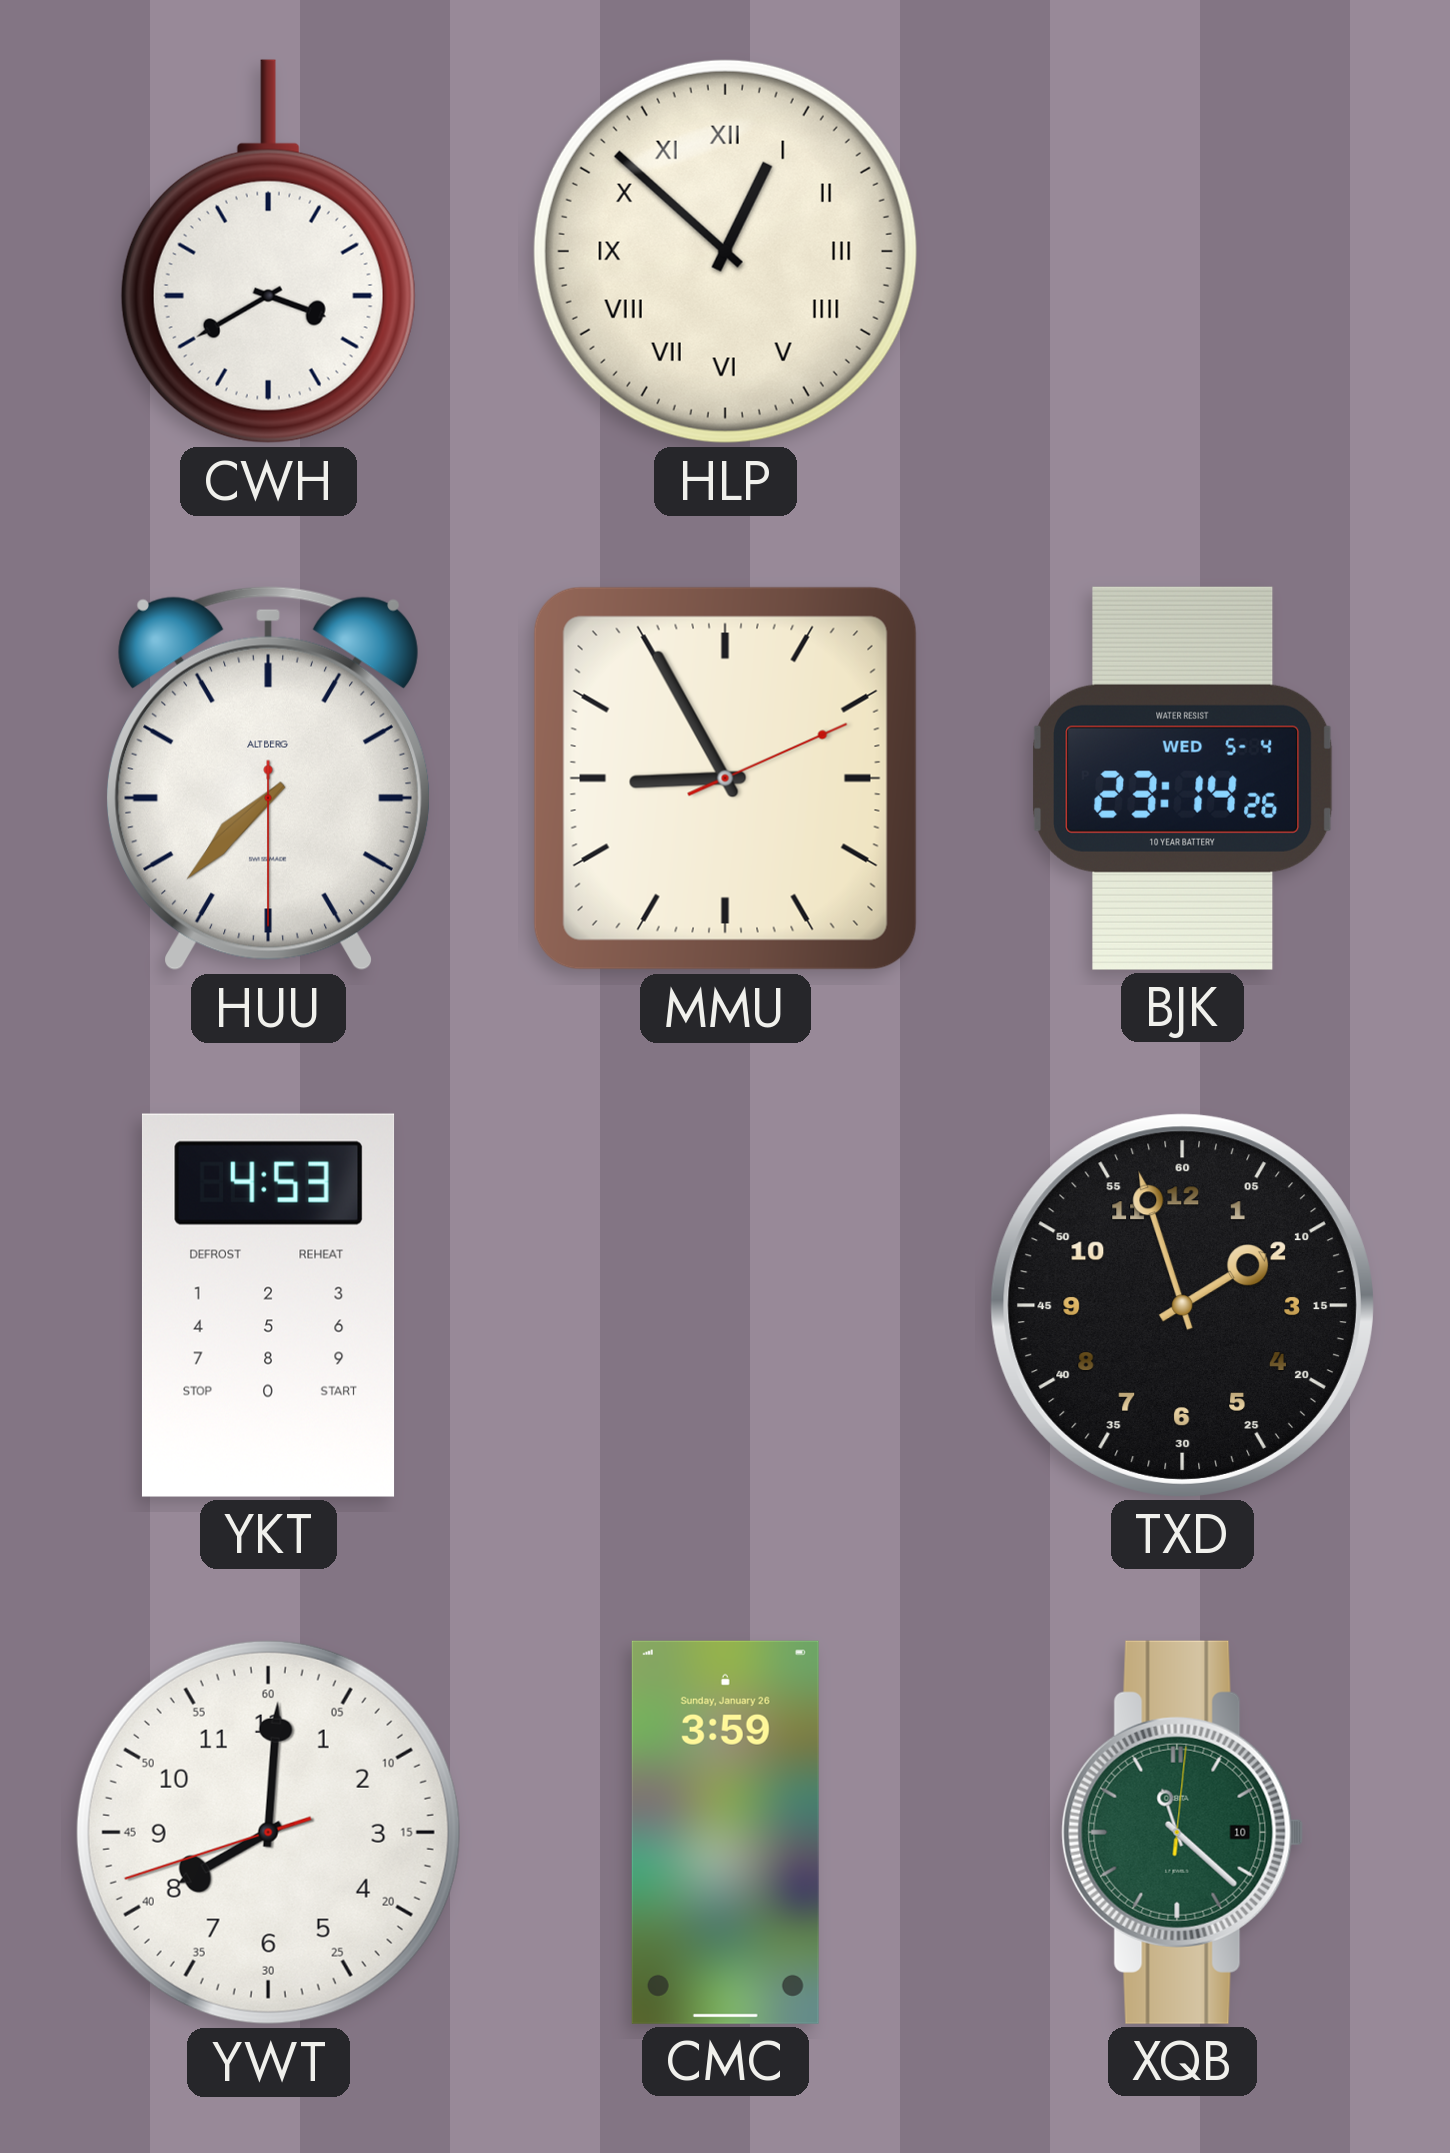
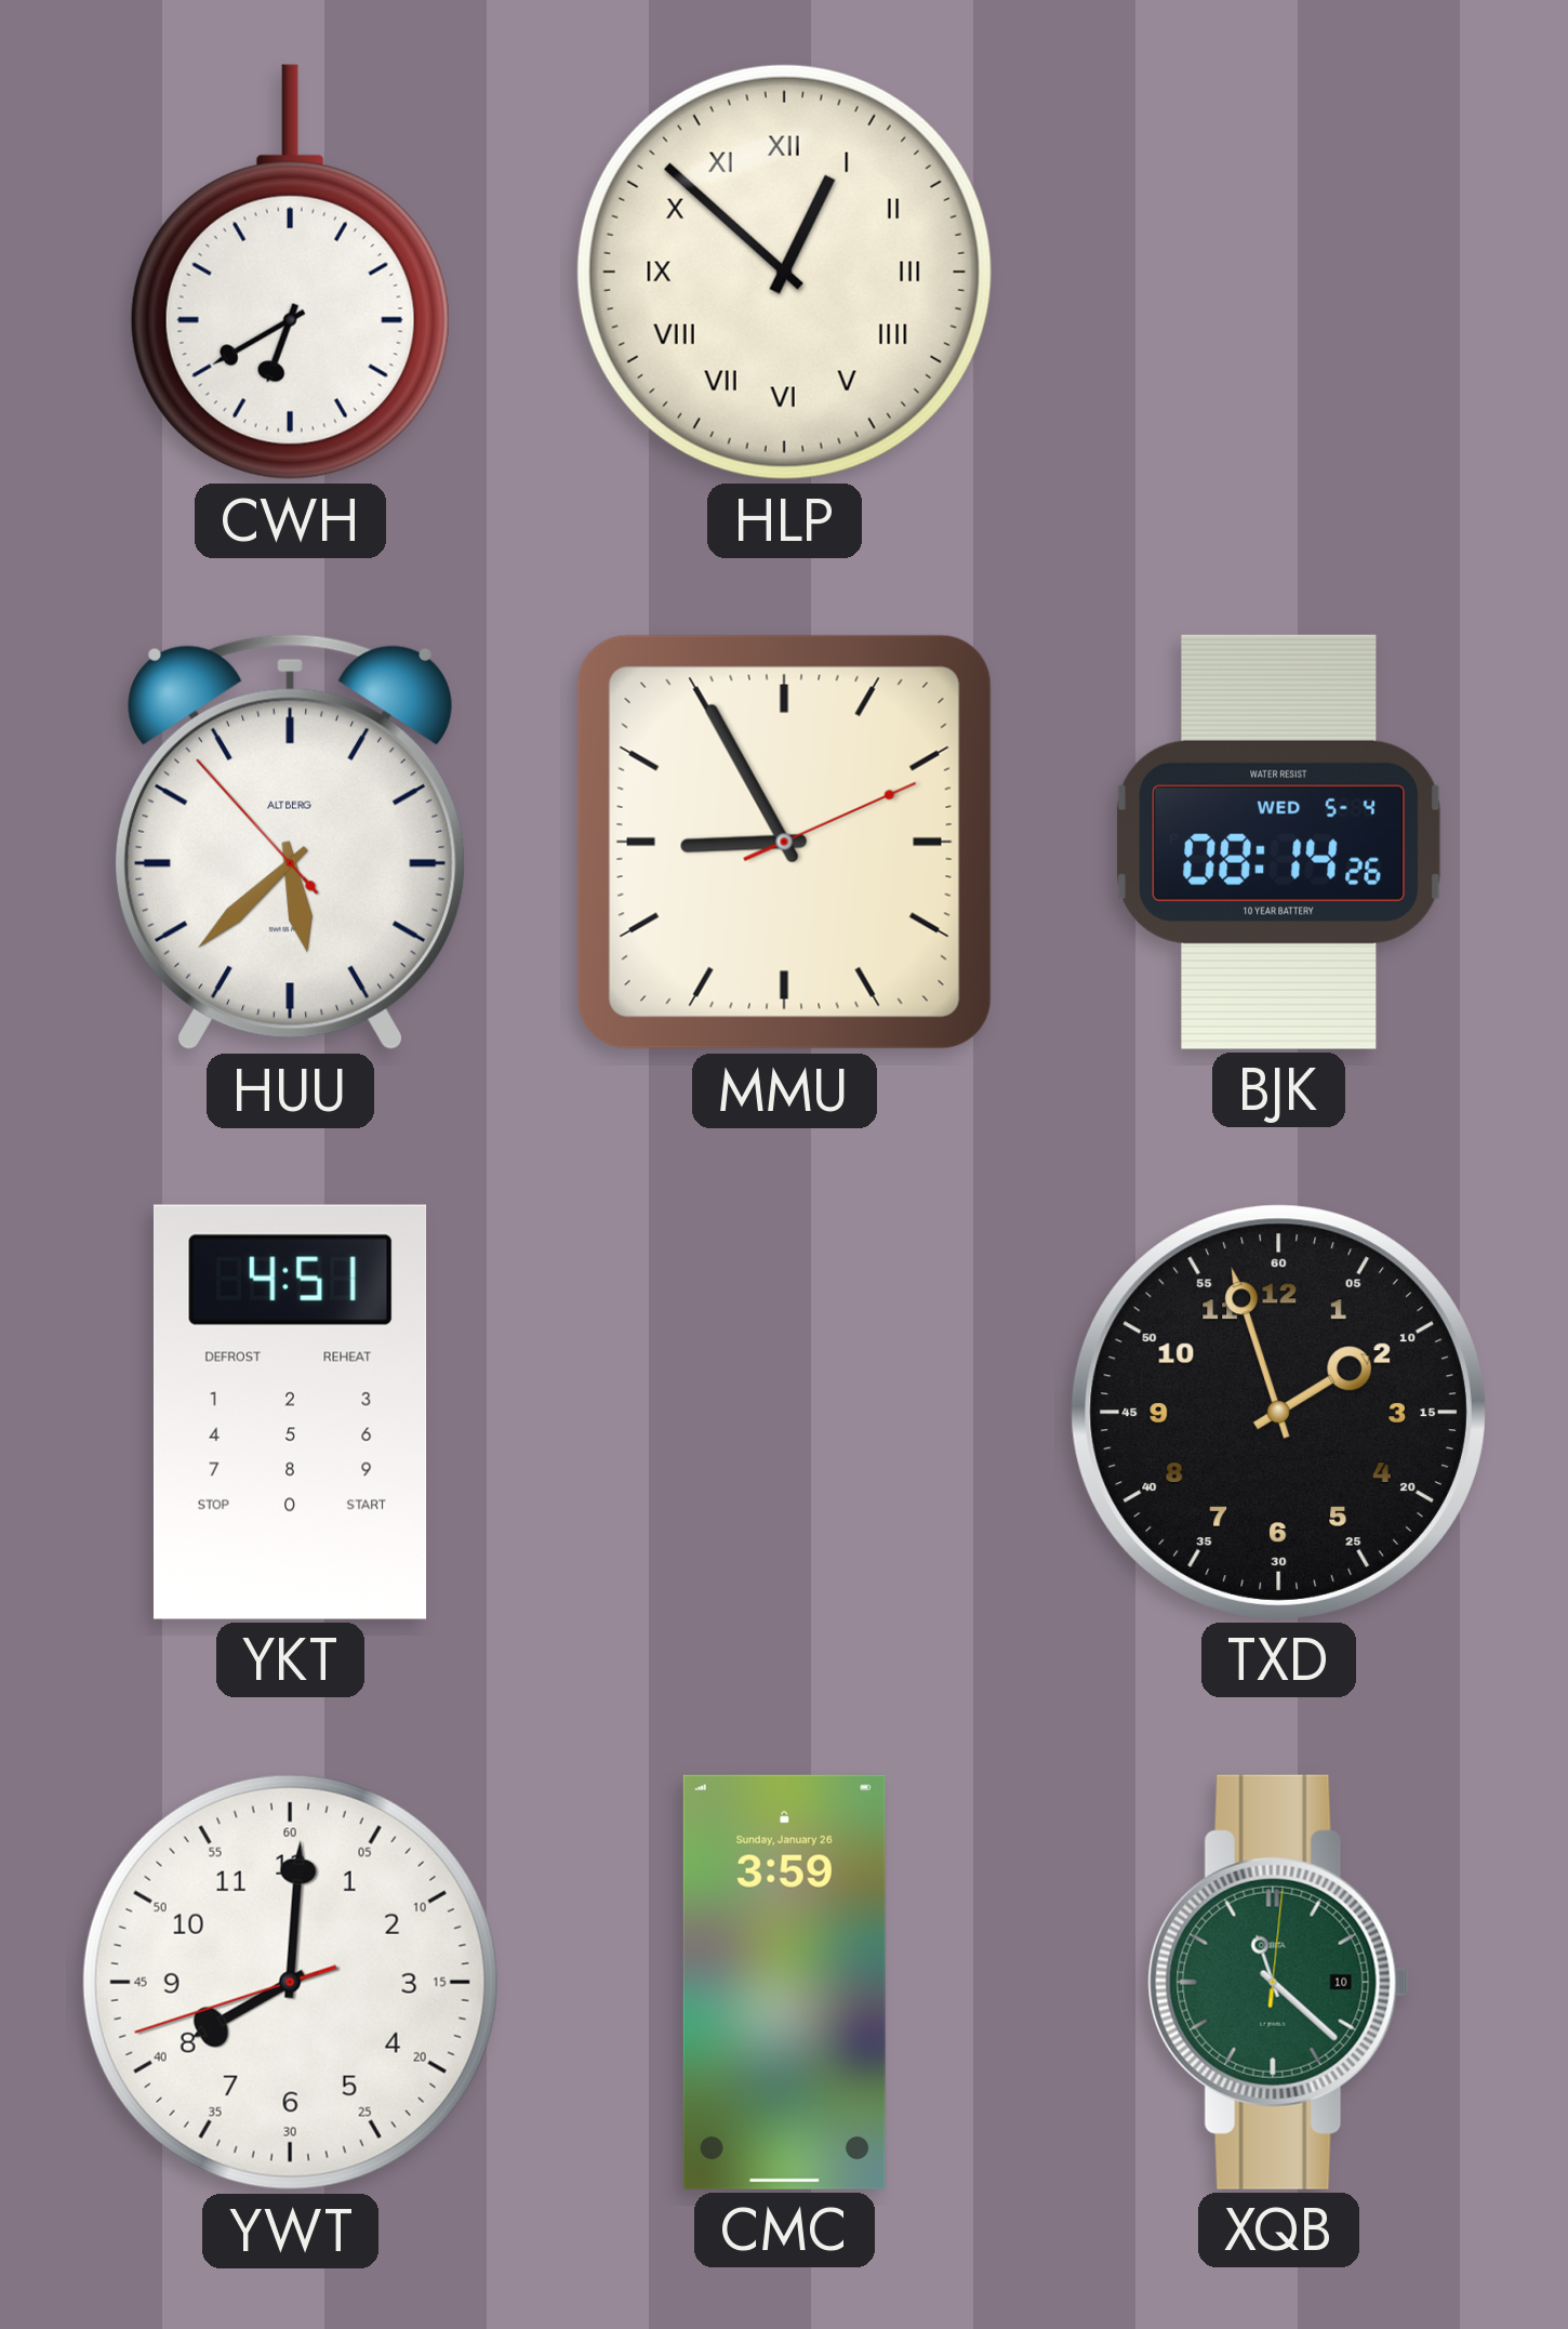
CWH: 3:40 -> 6:40
HUU: 7:37 -> 5:37
BJK: 23:14 -> 08:14
YKT: 4:53 -> 4:51
